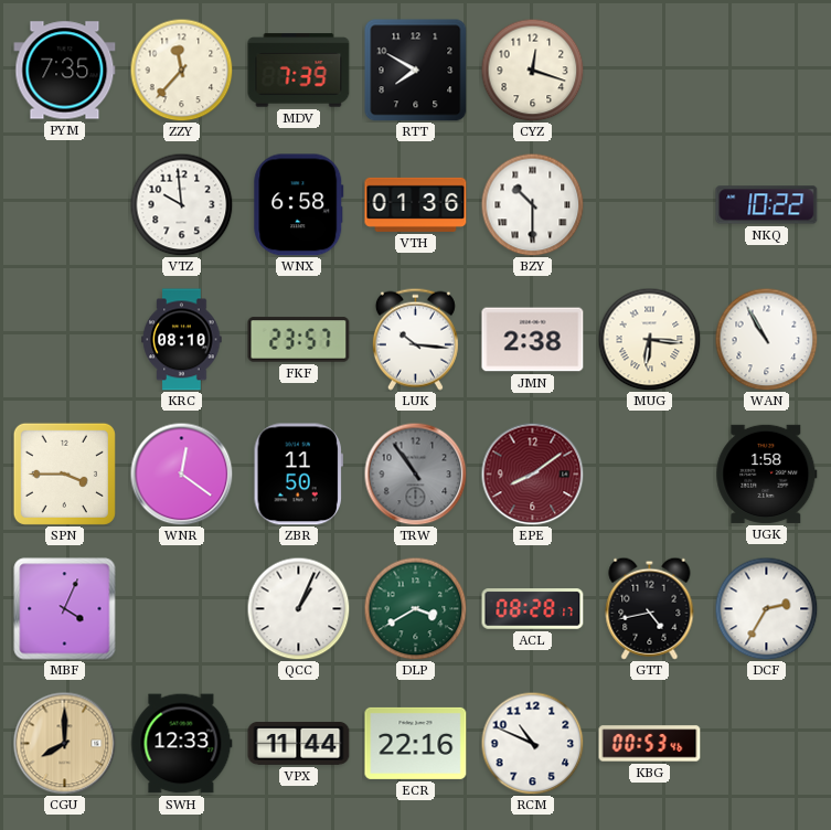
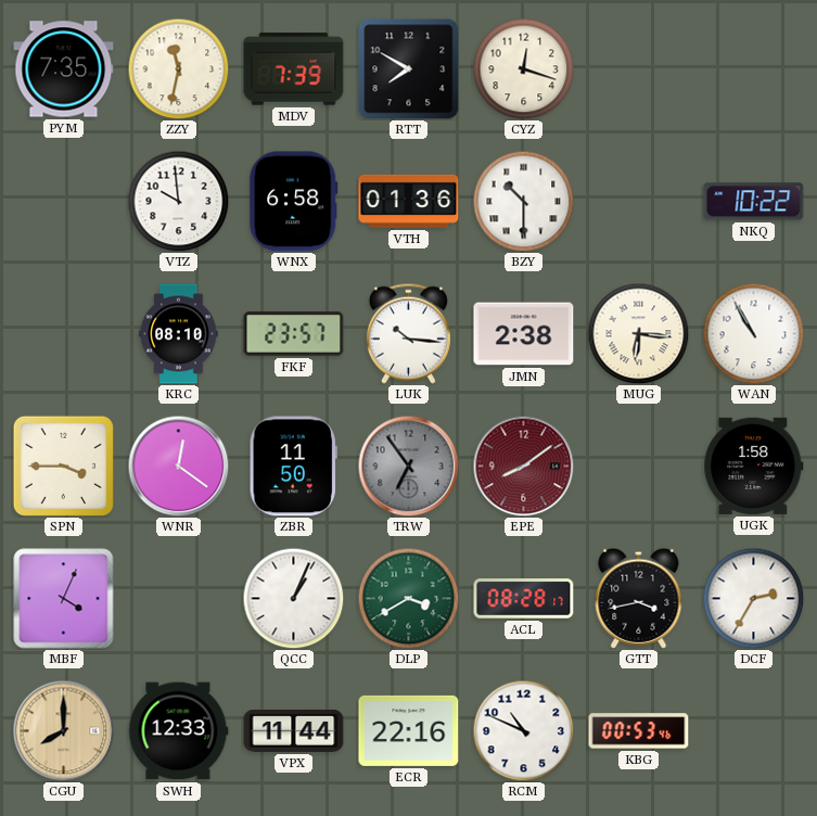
ZZY: 11:37 -> 11:32
TRW: 10:54 -> 6:54
GTT: 4:43 -> 3:43
